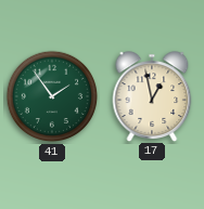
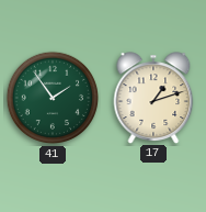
17: 12:58 -> 1:12
